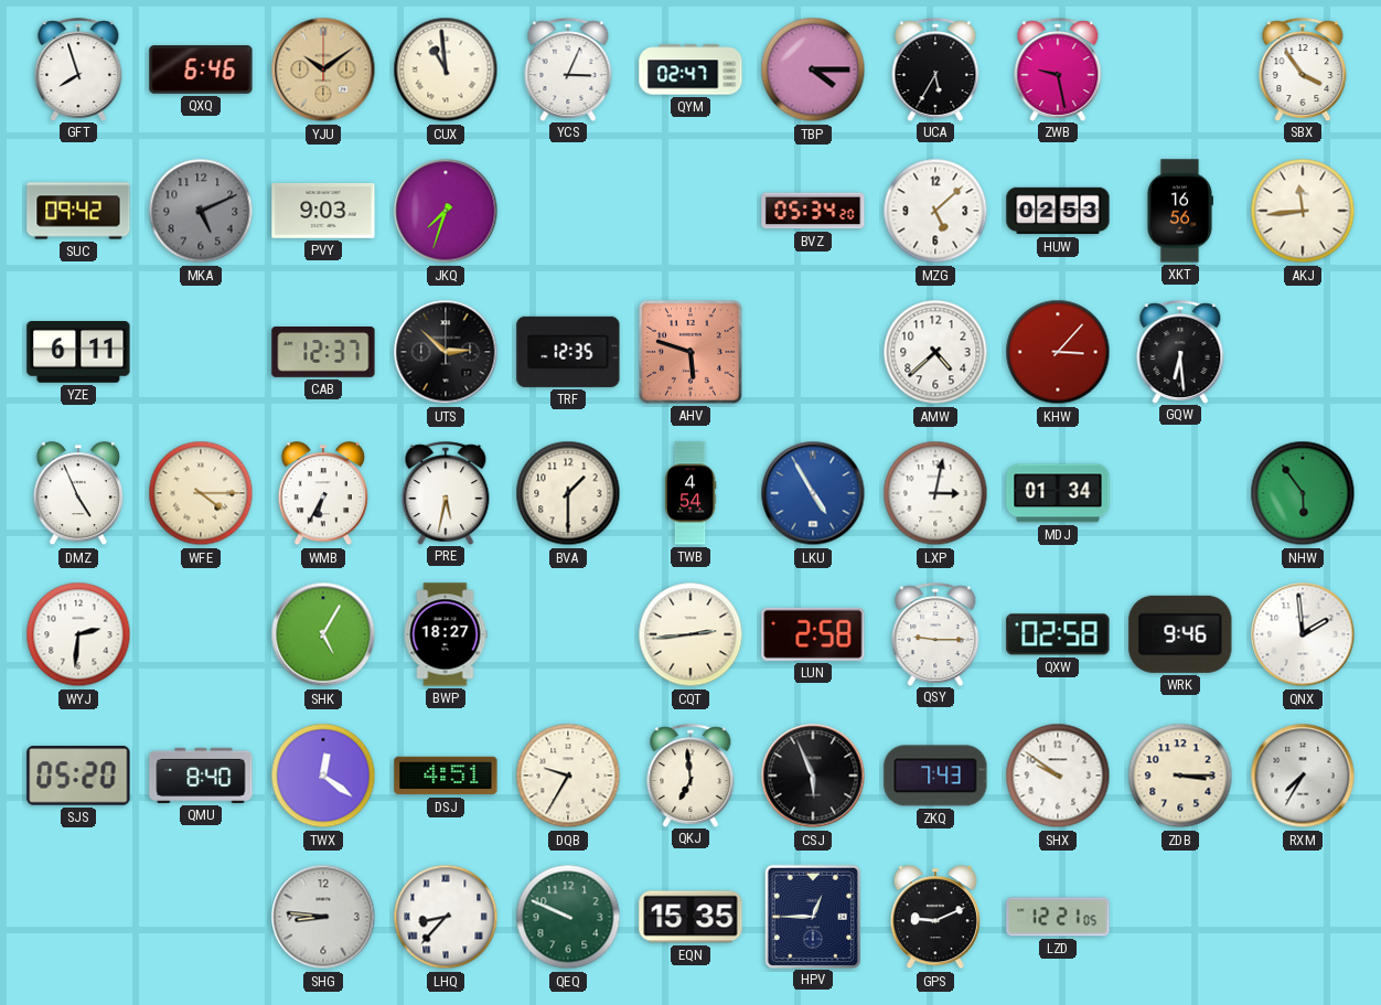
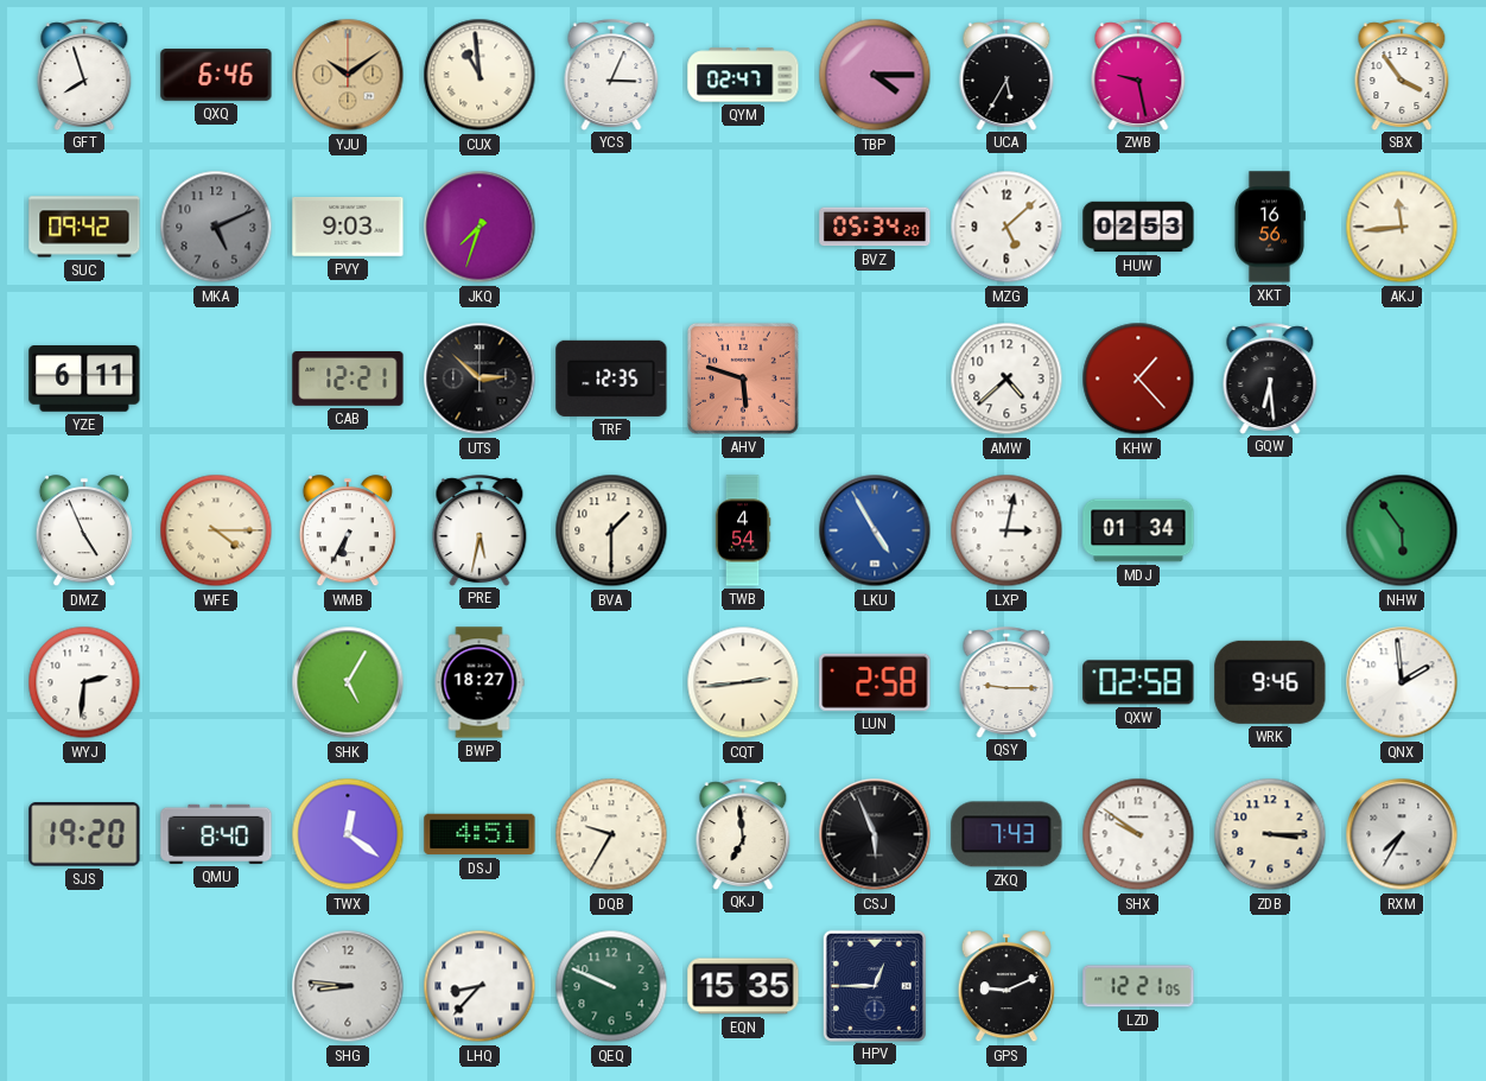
CAB: 12:37 -> 12:21
KHW: 3:07 -> 1:23
SJS: 05:20 -> 19:20
